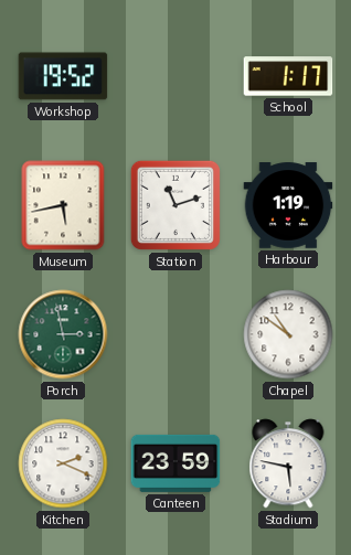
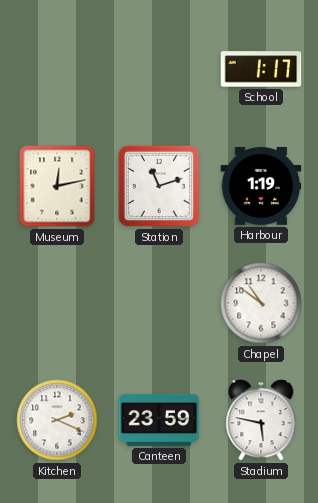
Workshop: 19:52 -> none
Museum: 5:43 -> 12:13
Porch: 2:58 -> none
